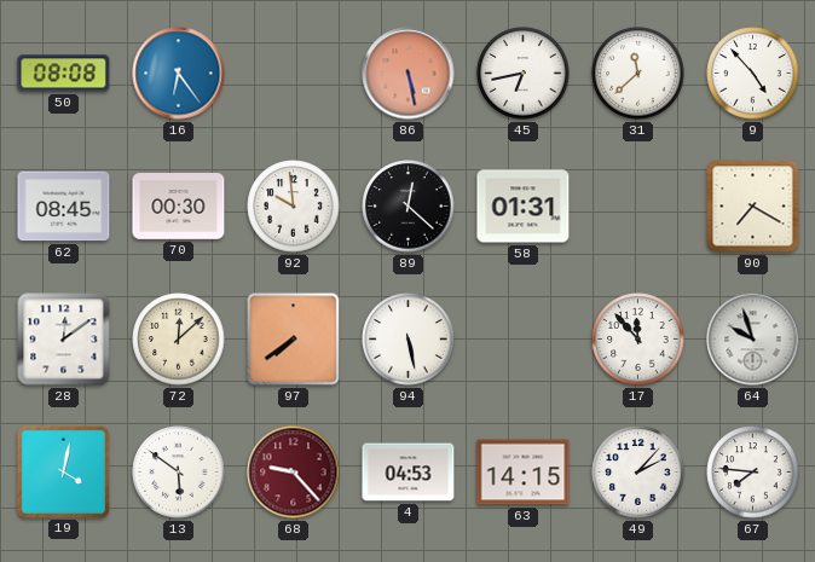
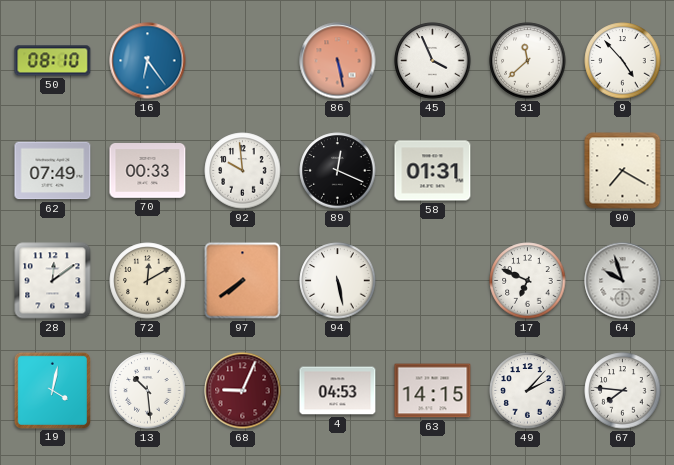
50: 08:08 -> 08:10
45: 6:43 -> 3:56
62: 08:45 -> 07:49
70: 00:30 -> 00:33
89: 12:22 -> 12:19
72: 12:08 -> 12:10
17: 11:53 -> 6:49
13: 5:51 -> 10:29
68: 9:23 -> 9:04
